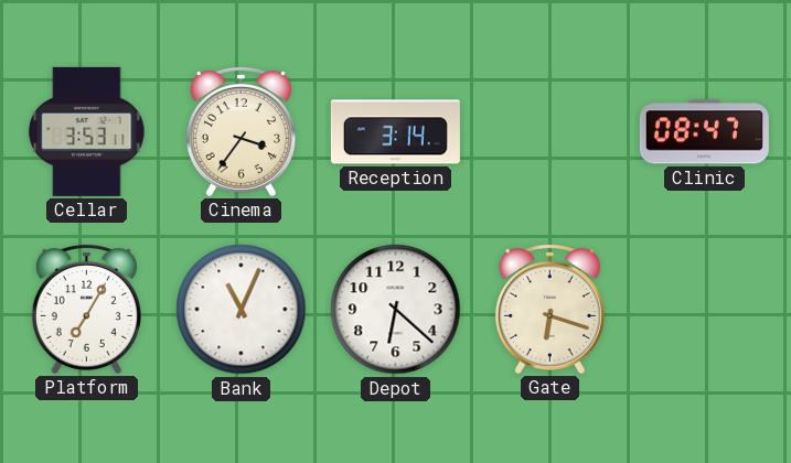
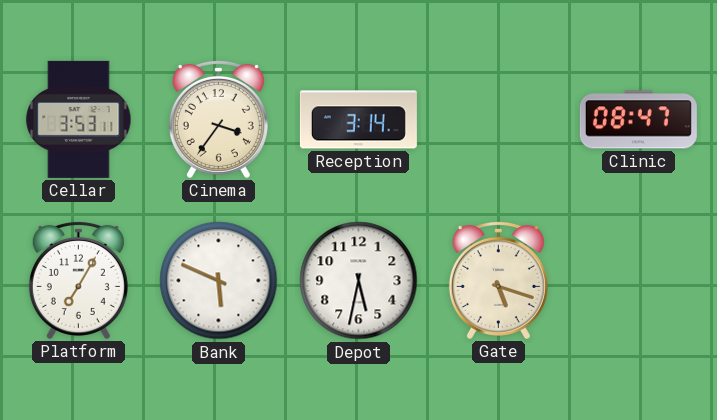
Bank: 11:04 -> 5:49
Depot: 6:22 -> 5:32
Gate: 6:18 -> 5:18
